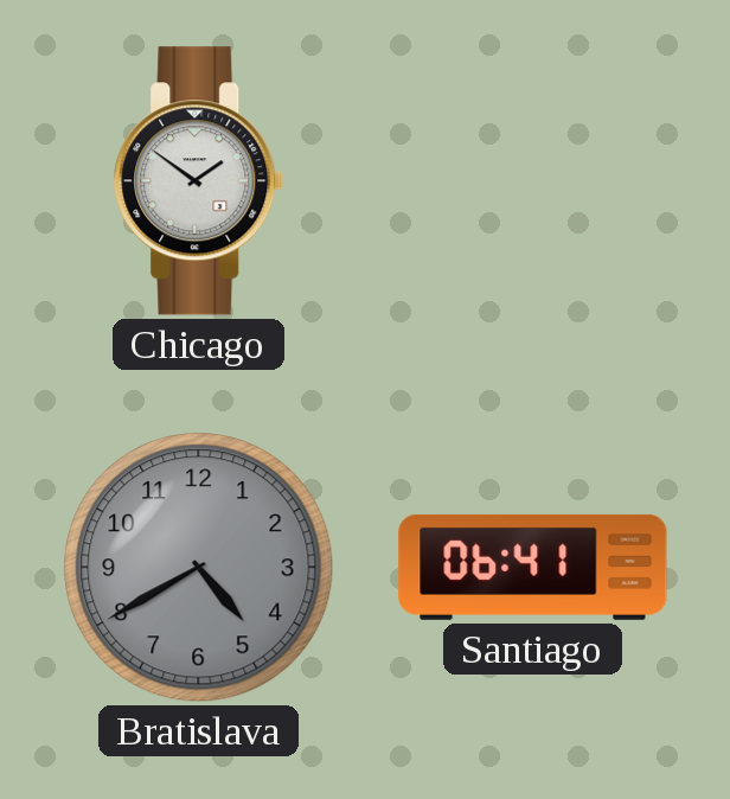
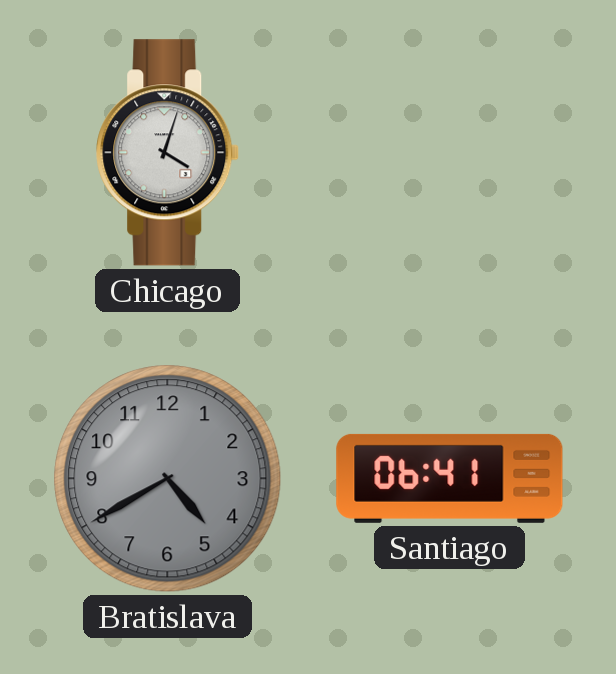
Chicago: 1:51 -> 4:03
